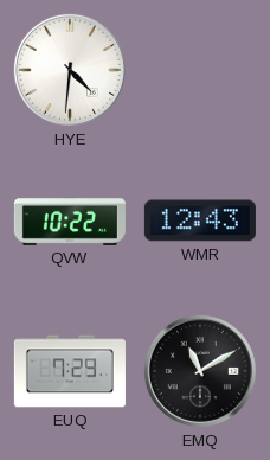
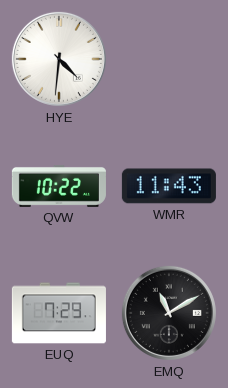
WMR: 12:43 -> 11:43
